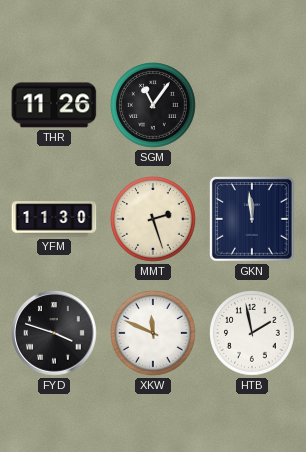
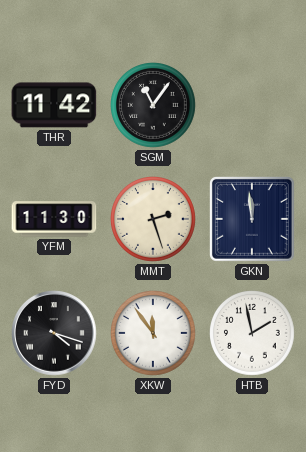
THR: 11:26 -> 11:42
FYD: 3:48 -> 4:18
XKW: 11:49 -> 11:54
